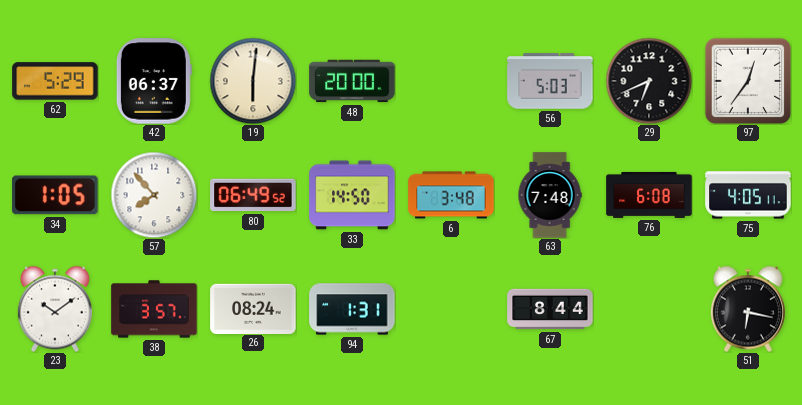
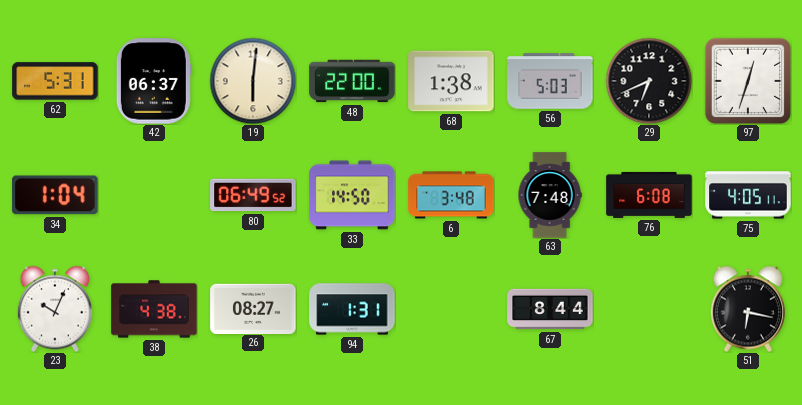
62: 5:29 -> 5:31
48: 20:00 -> 22:00
68: none -> 1:38
97: 12:36 -> 12:33
34: 1:05 -> 1:04
57: 7:53 -> none
23: 10:09 -> 10:04
38: 3:57 -> 4:38
26: 08:24 -> 08:27
